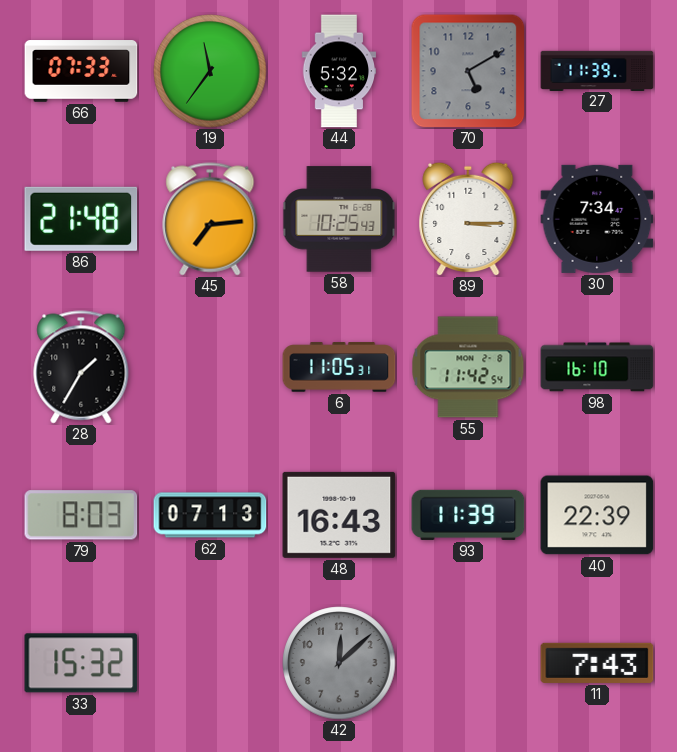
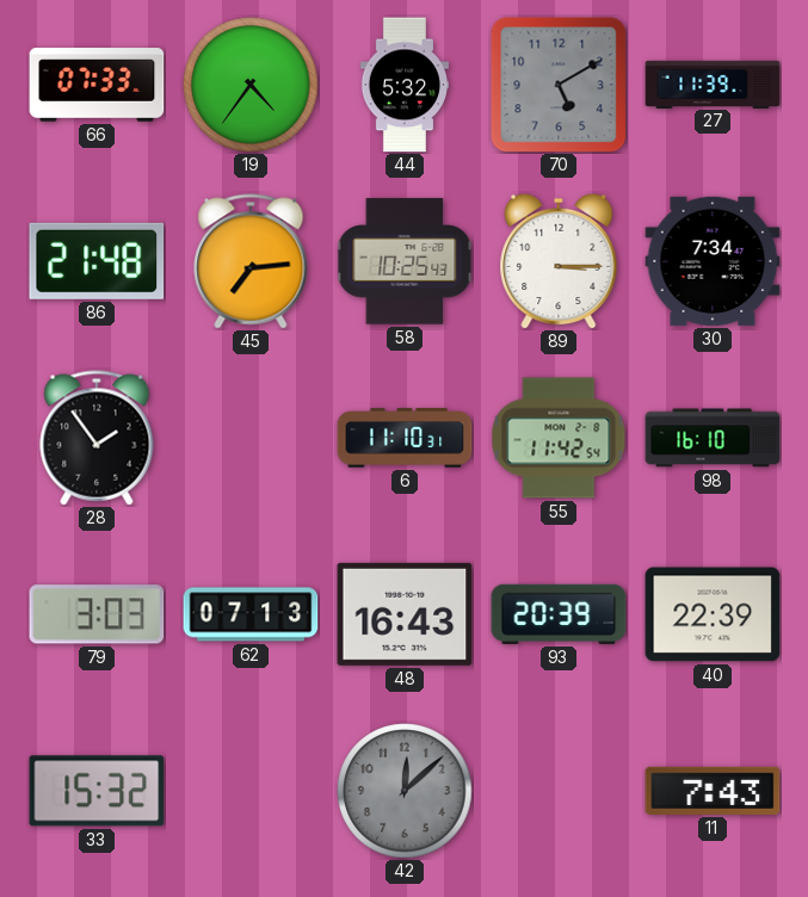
19: 11:36 -> 4:36
28: 1:35 -> 1:54
6: 11:05 -> 11:10
79: 8:03 -> 3:03
93: 11:39 -> 20:39
